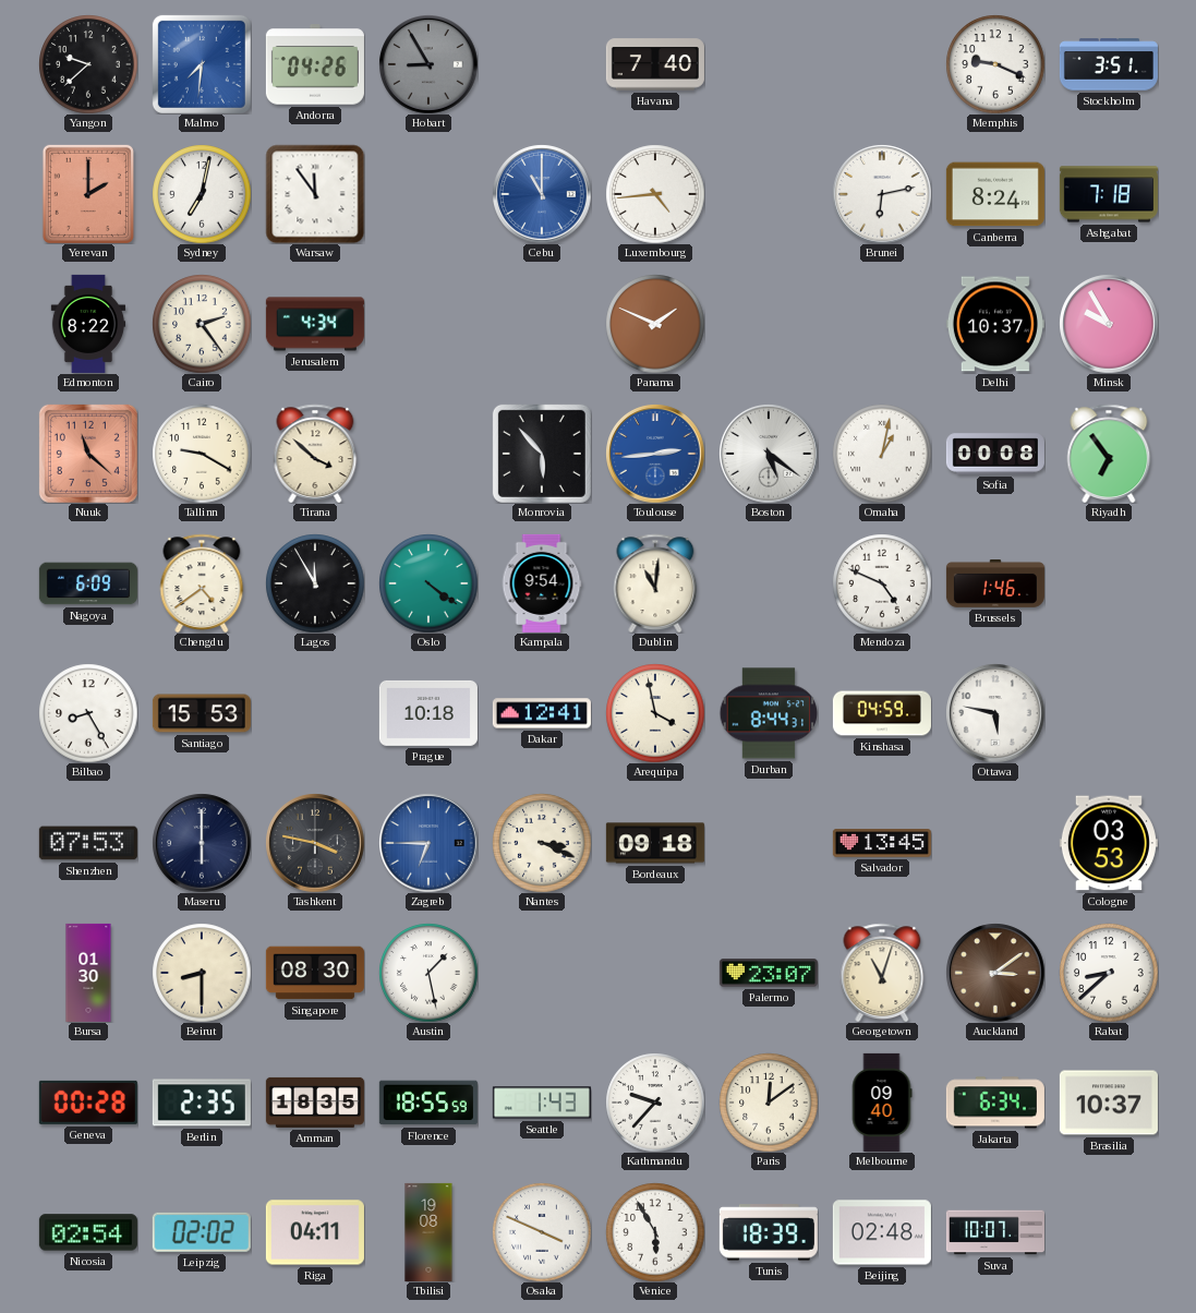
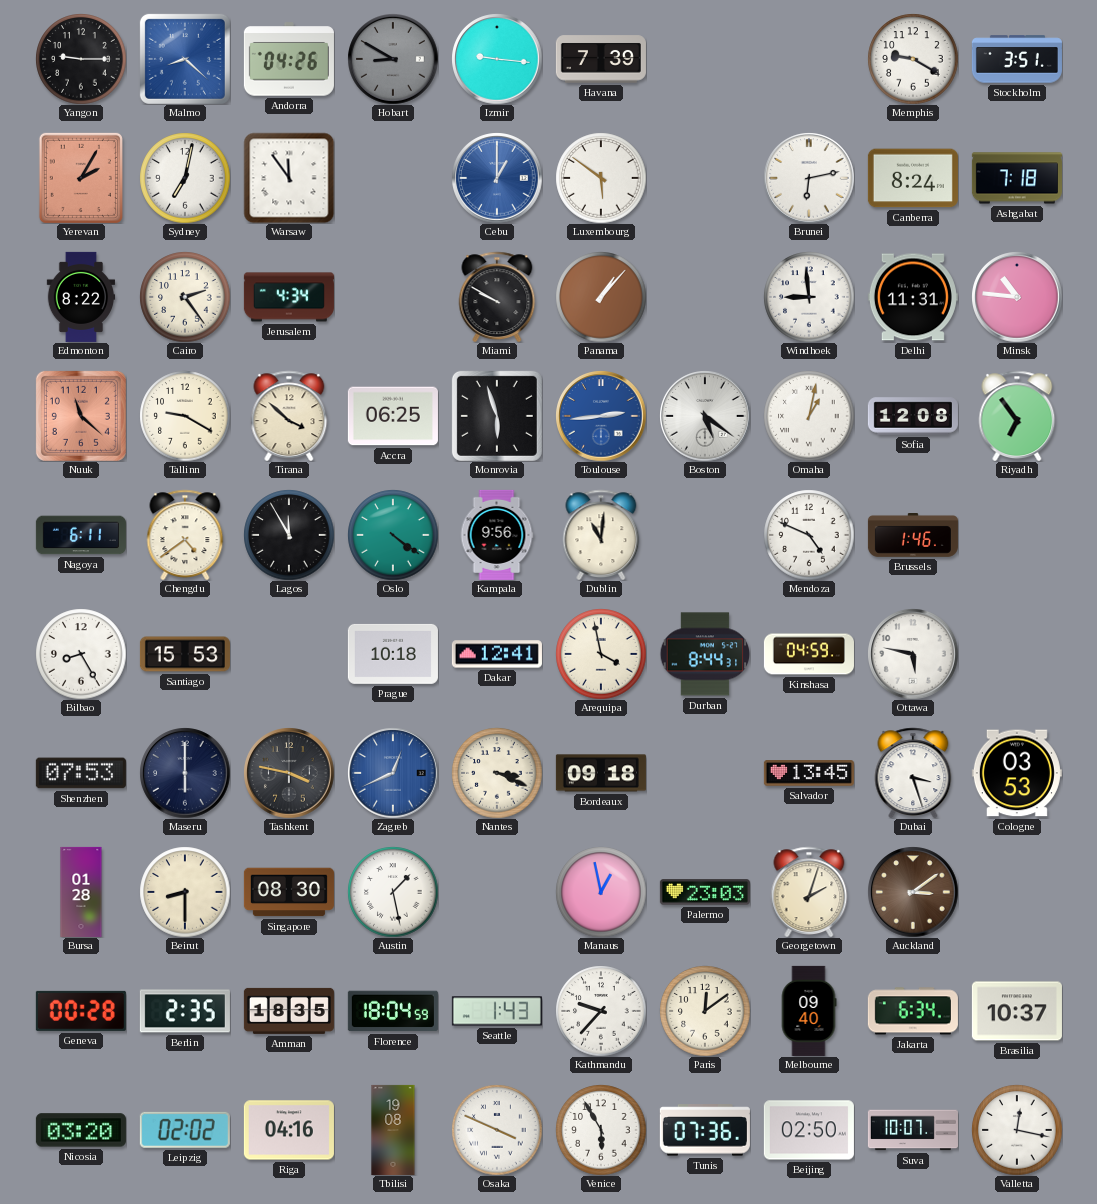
Yangon: 9:38 -> 9:15
Malmo: 7:31 -> 8:22
Hobart: 8:55 -> 8:50
Izmir: none -> 9:16
Havana: 7:40 -> 7:39
Memphis: 9:19 -> 9:20
Yerevan: 2:00 -> 2:05
Cebu: 11:00 -> 1:00
Luxembourg: 4:44 -> 5:51
Miami: none -> 9:50
Panama: 1:49 -> 1:07
Windhoek: none -> 8:59
Delhi: 10:37 -> 11:31
Minsk: 9:55 -> 10:46
Accra: none -> 06:25
Monrovia: 5:53 -> 5:57
Sofia: 00:08 -> 12:08
Nagoya: 6:09 -> 6:11
Kampala: 9:54 -> 9:56
Zagreb: 6:45 -> 12:41
Dubai: none -> 3:27
Bursa: 01:30 -> 01:28
Manaus: none -> 12:58
Palermo: 23:07 -> 23:03
Georgetown: 11:03 -> 2:03
Rabat: 8:38 -> none
Florence: 18:55 -> 18:04
Nicosia: 02:54 -> 03:20
Riga: 04:11 -> 04:16
Tunis: 18:39 -> 07:36
Beijing: 02:48 -> 02:50
Valletta: none -> 12:17
